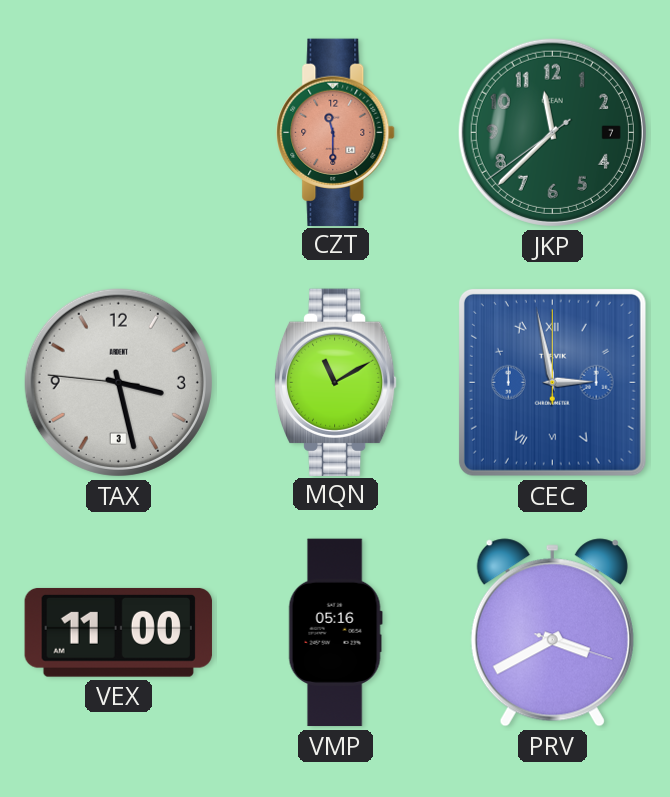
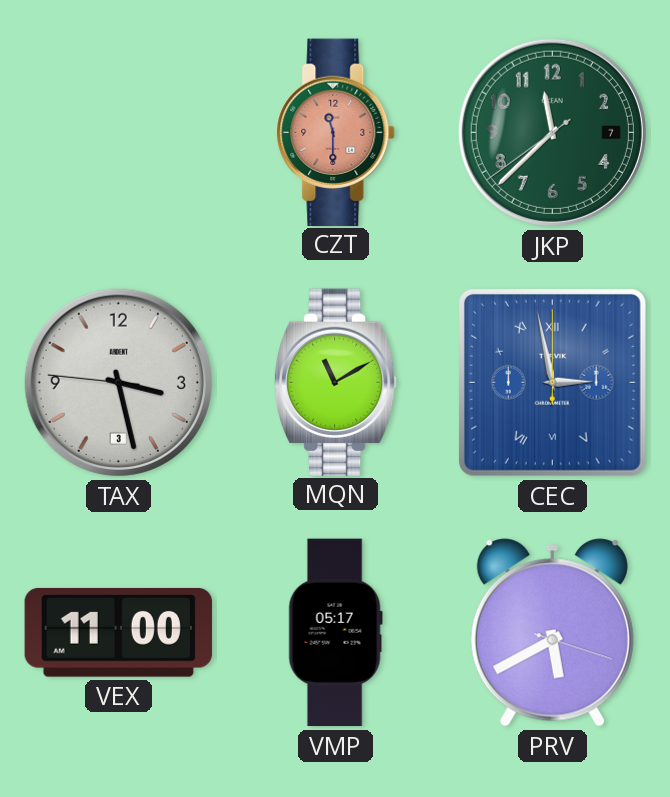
VMP: 05:16 -> 05:17
PRV: 3:40 -> 5:40
